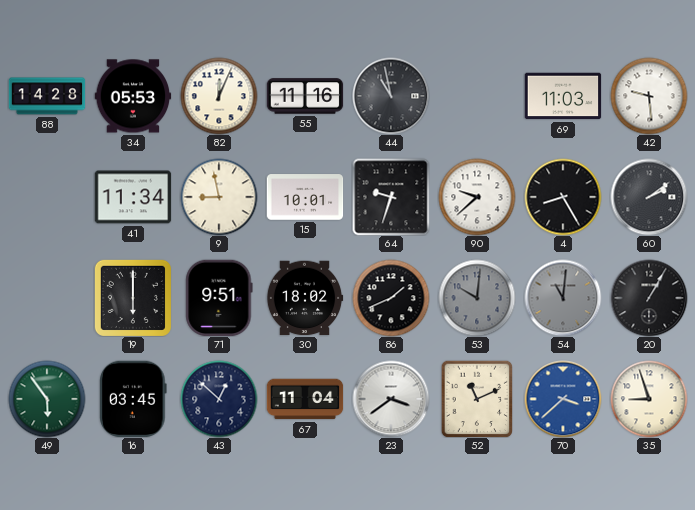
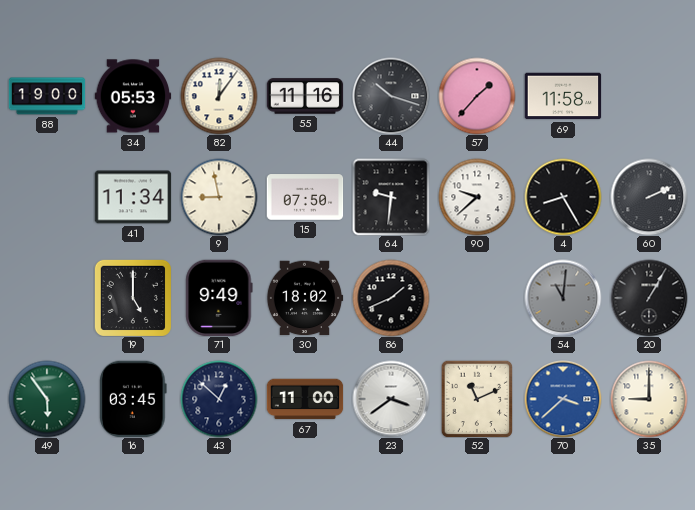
88: 14:28 -> 19:00
82: 12:04 -> 12:06
44: 10:58 -> 10:18
57: none -> 1:37
69: 11:03 -> 11:58
42: 9:29 -> none
15: 10:01 -> 07:50
64: 9:33 -> 9:31
60: 2:09 -> 2:11
19: 6:00 -> 5:00
71: 9:51 -> 9:49
53: 10:01 -> none
67: 11:04 -> 11:00
35: 8:57 -> 9:00
